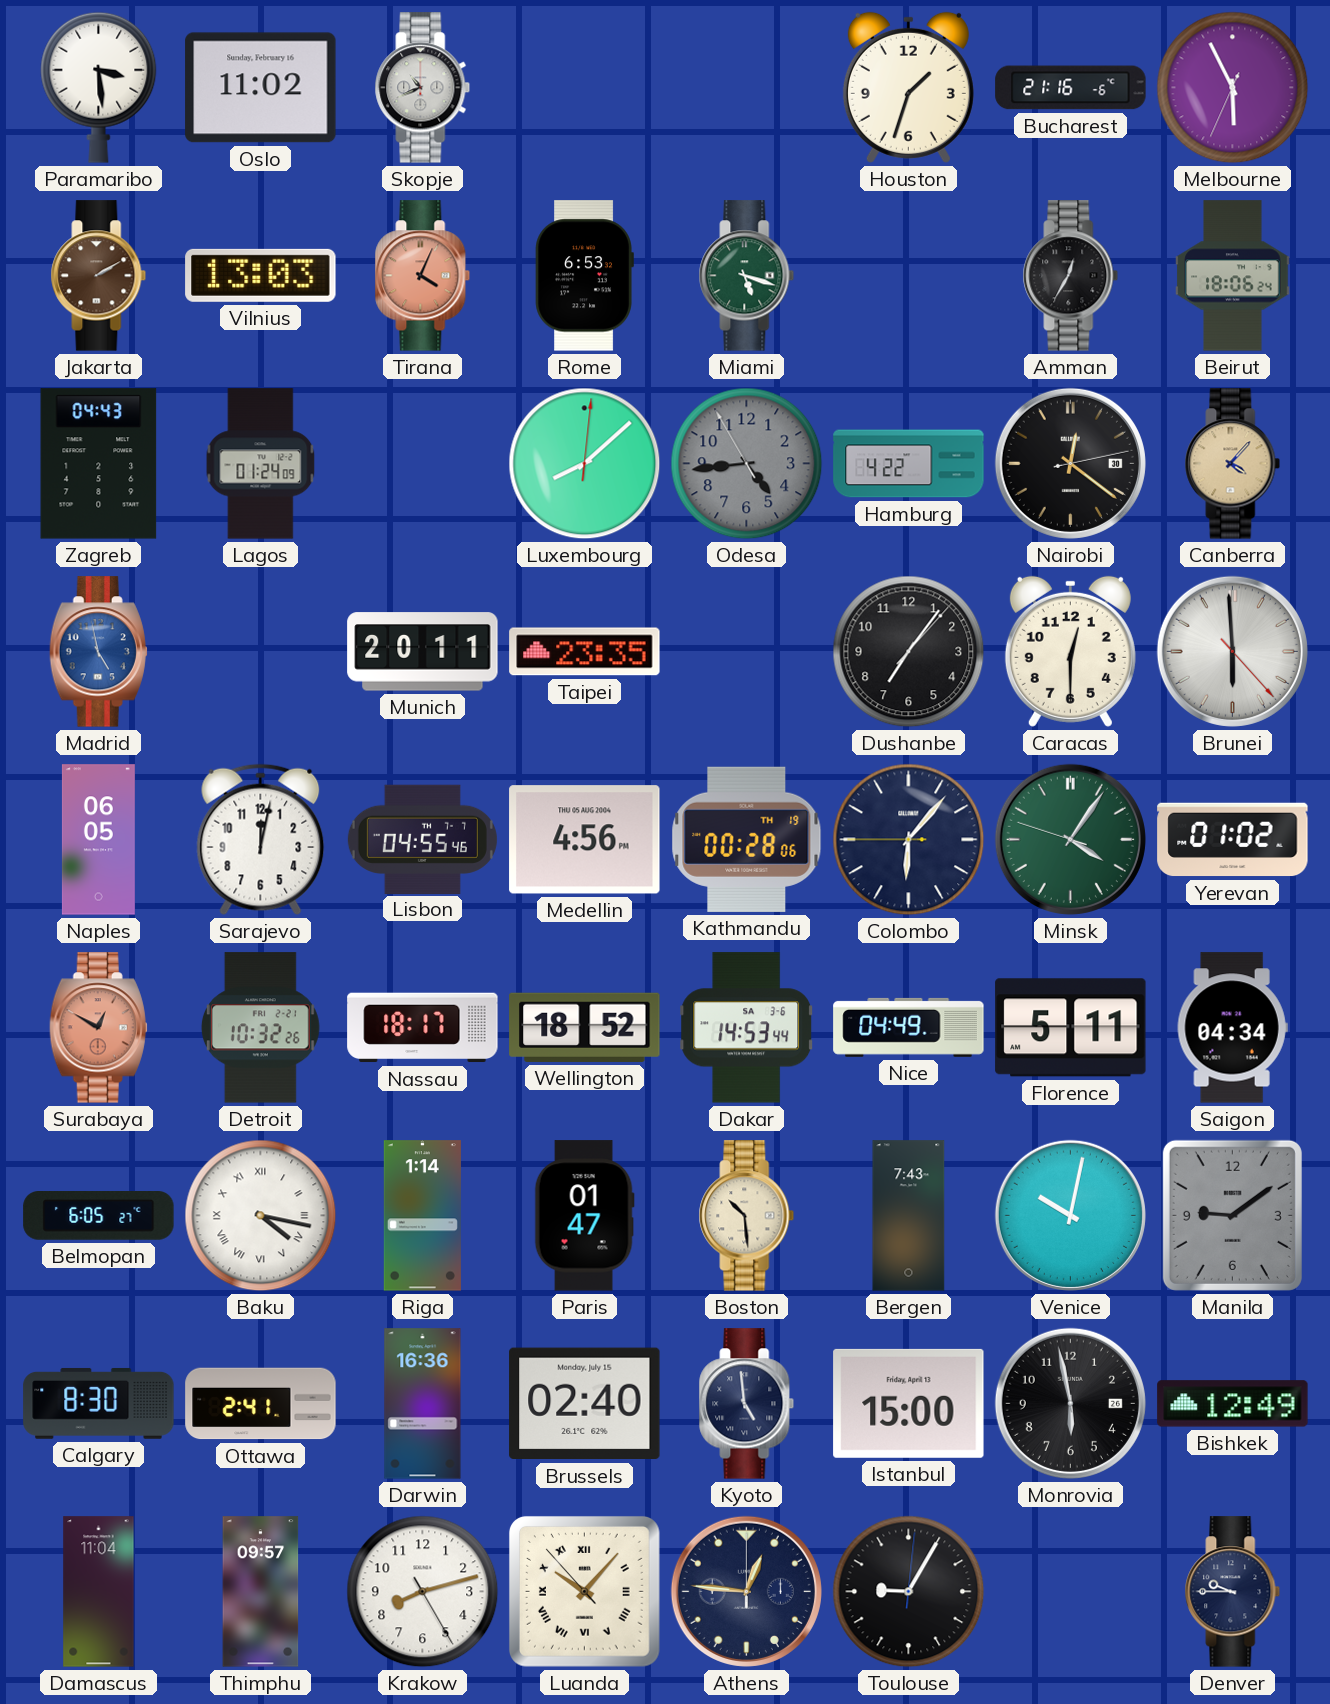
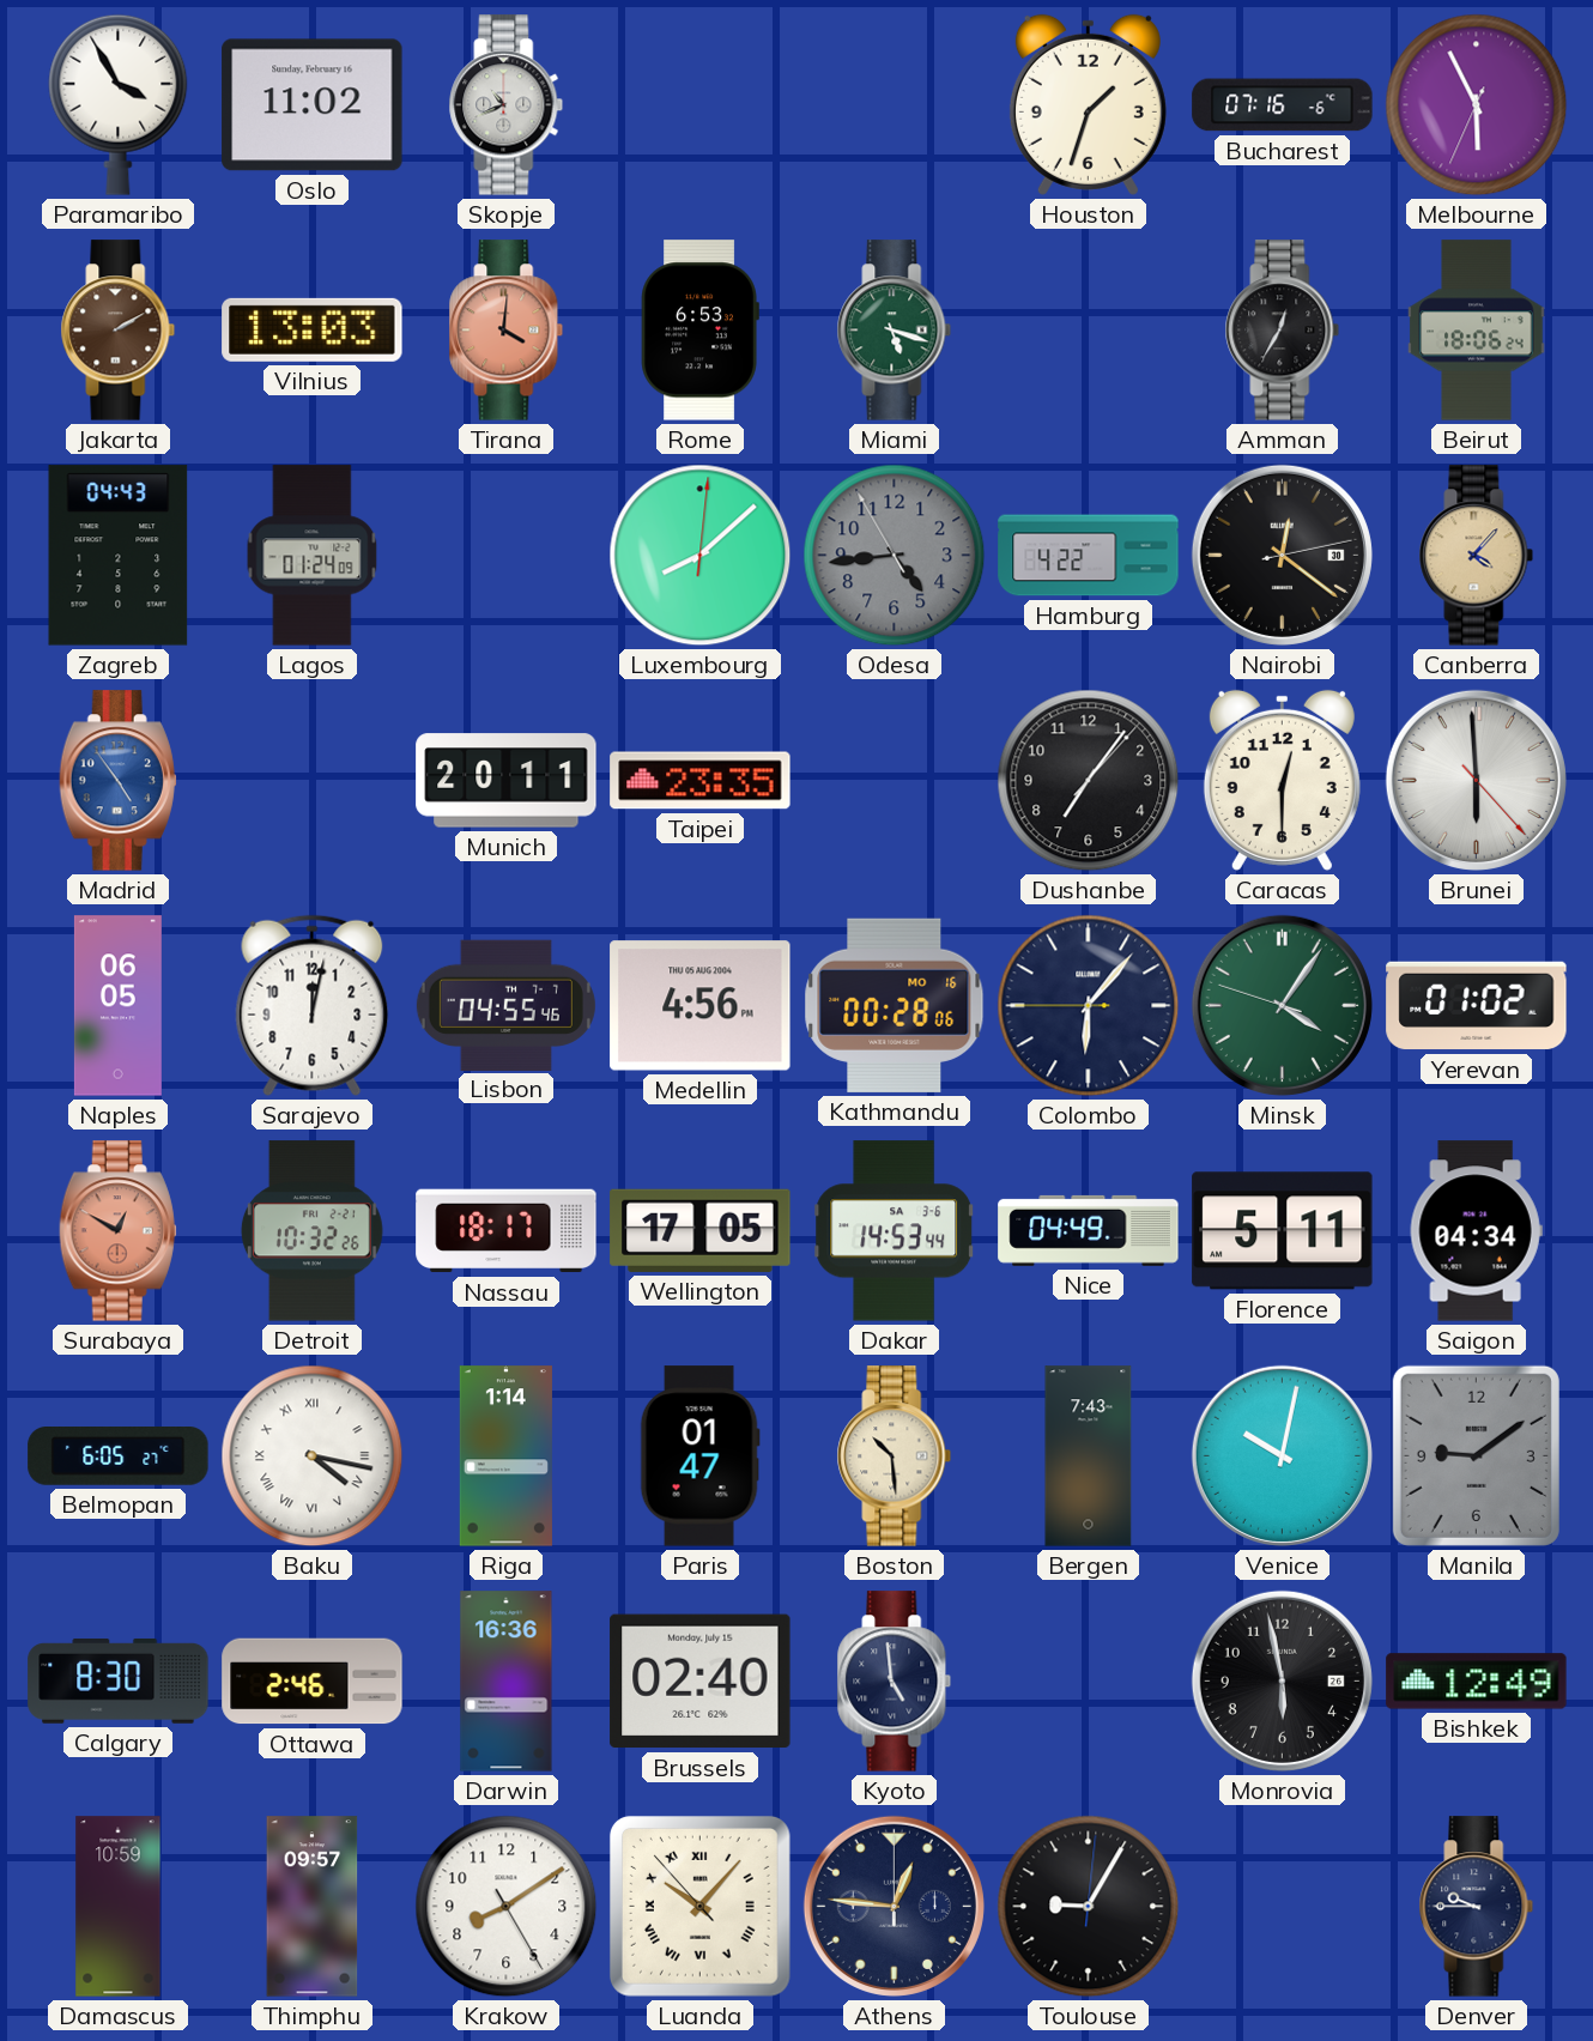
Paramaribo: 3:29 -> 3:55
Bucharest: 21:16 -> 07:16
Tirana: 4:04 -> 4:01
Madrid: 4:58 -> 4:54
Kathmandu date: TH 19 -> MO 16
Wellington: 18:52 -> 17:05
Ottawa: 2:41 -> 2:46
Istanbul: 15:00 -> none
Damascus: 11:04 -> 10:59
Krakow: 8:12 -> 8:09
